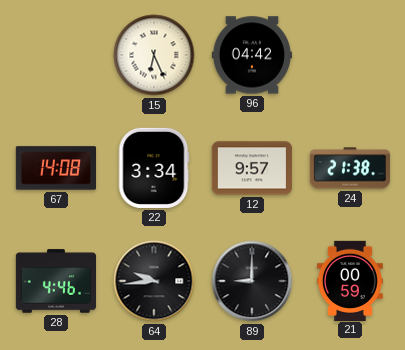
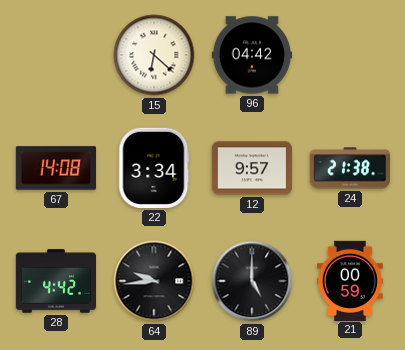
15: 6:26 -> 6:22
28: 4:46 -> 4:42
89: 9:00 -> 5:00
